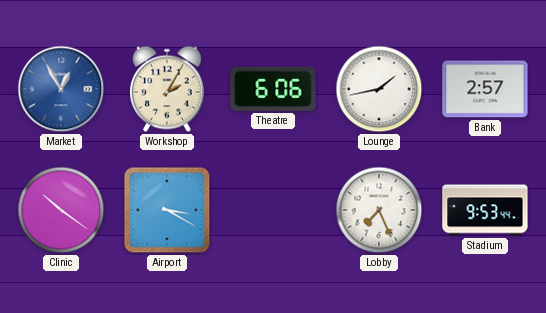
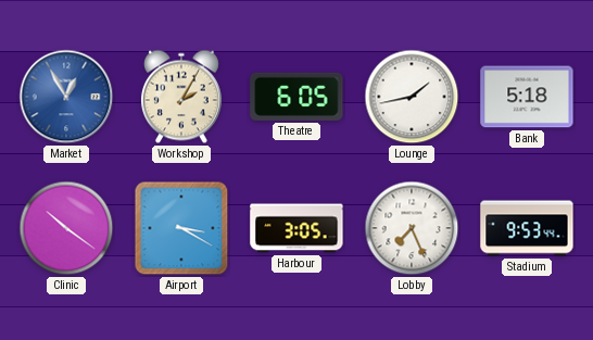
Theatre: 6:06 -> 6:05
Bank: 2:57 -> 5:18
Harbour: none -> 3:05
